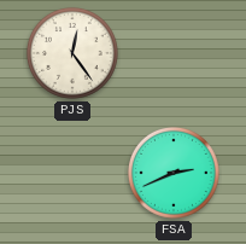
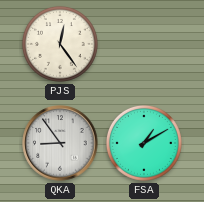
QKA: none -> 8:54
FSA: 2:41 -> 1:10
